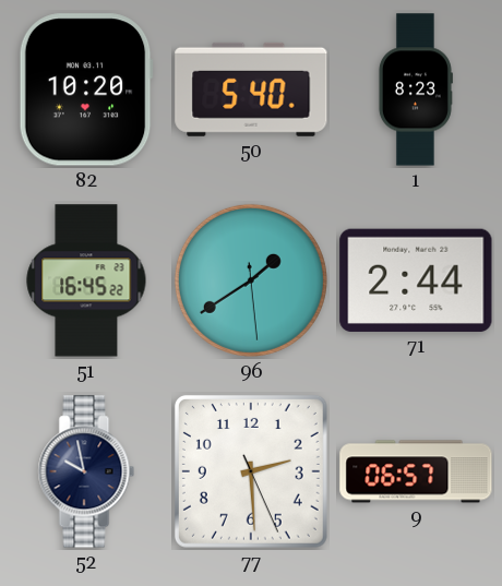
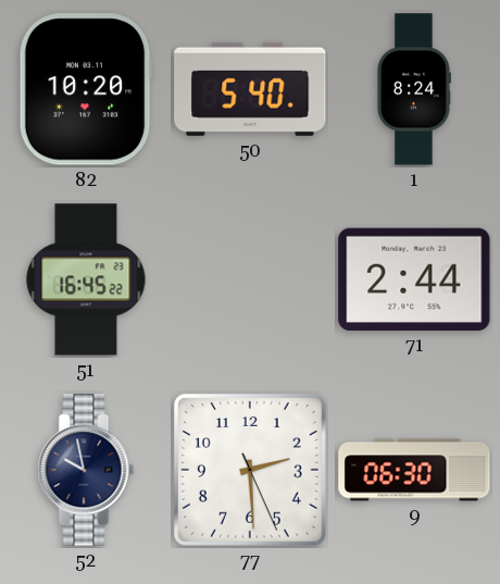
1: 8:23 -> 8:24
96: 1:39 -> none
9: 06:57 -> 06:30
